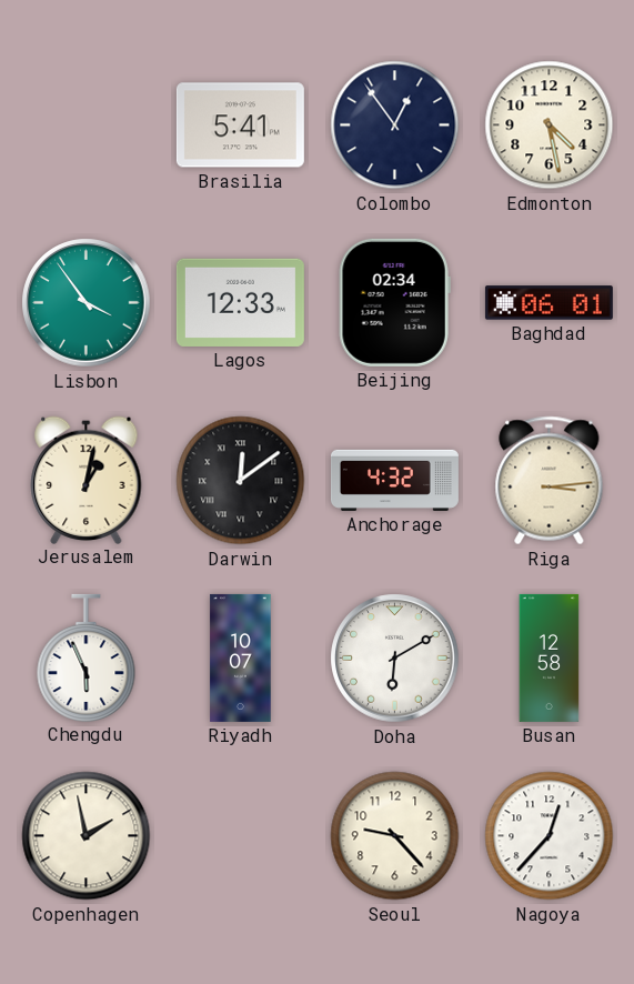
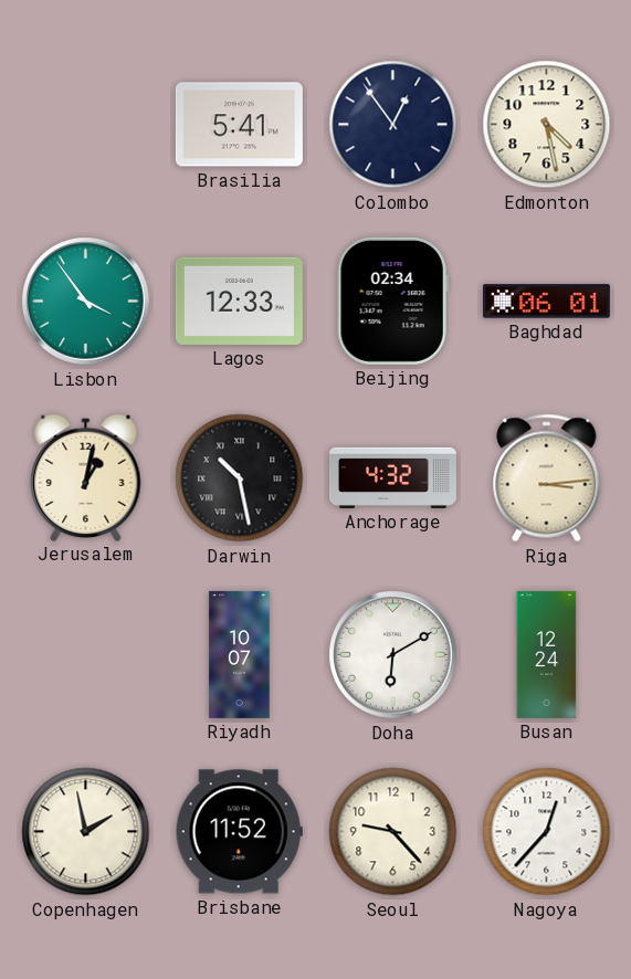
Darwin: 12:09 -> 10:28
Chengdu: 5:56 -> none
Busan: 12:58 -> 12:24
Brisbane: none -> 11:52
